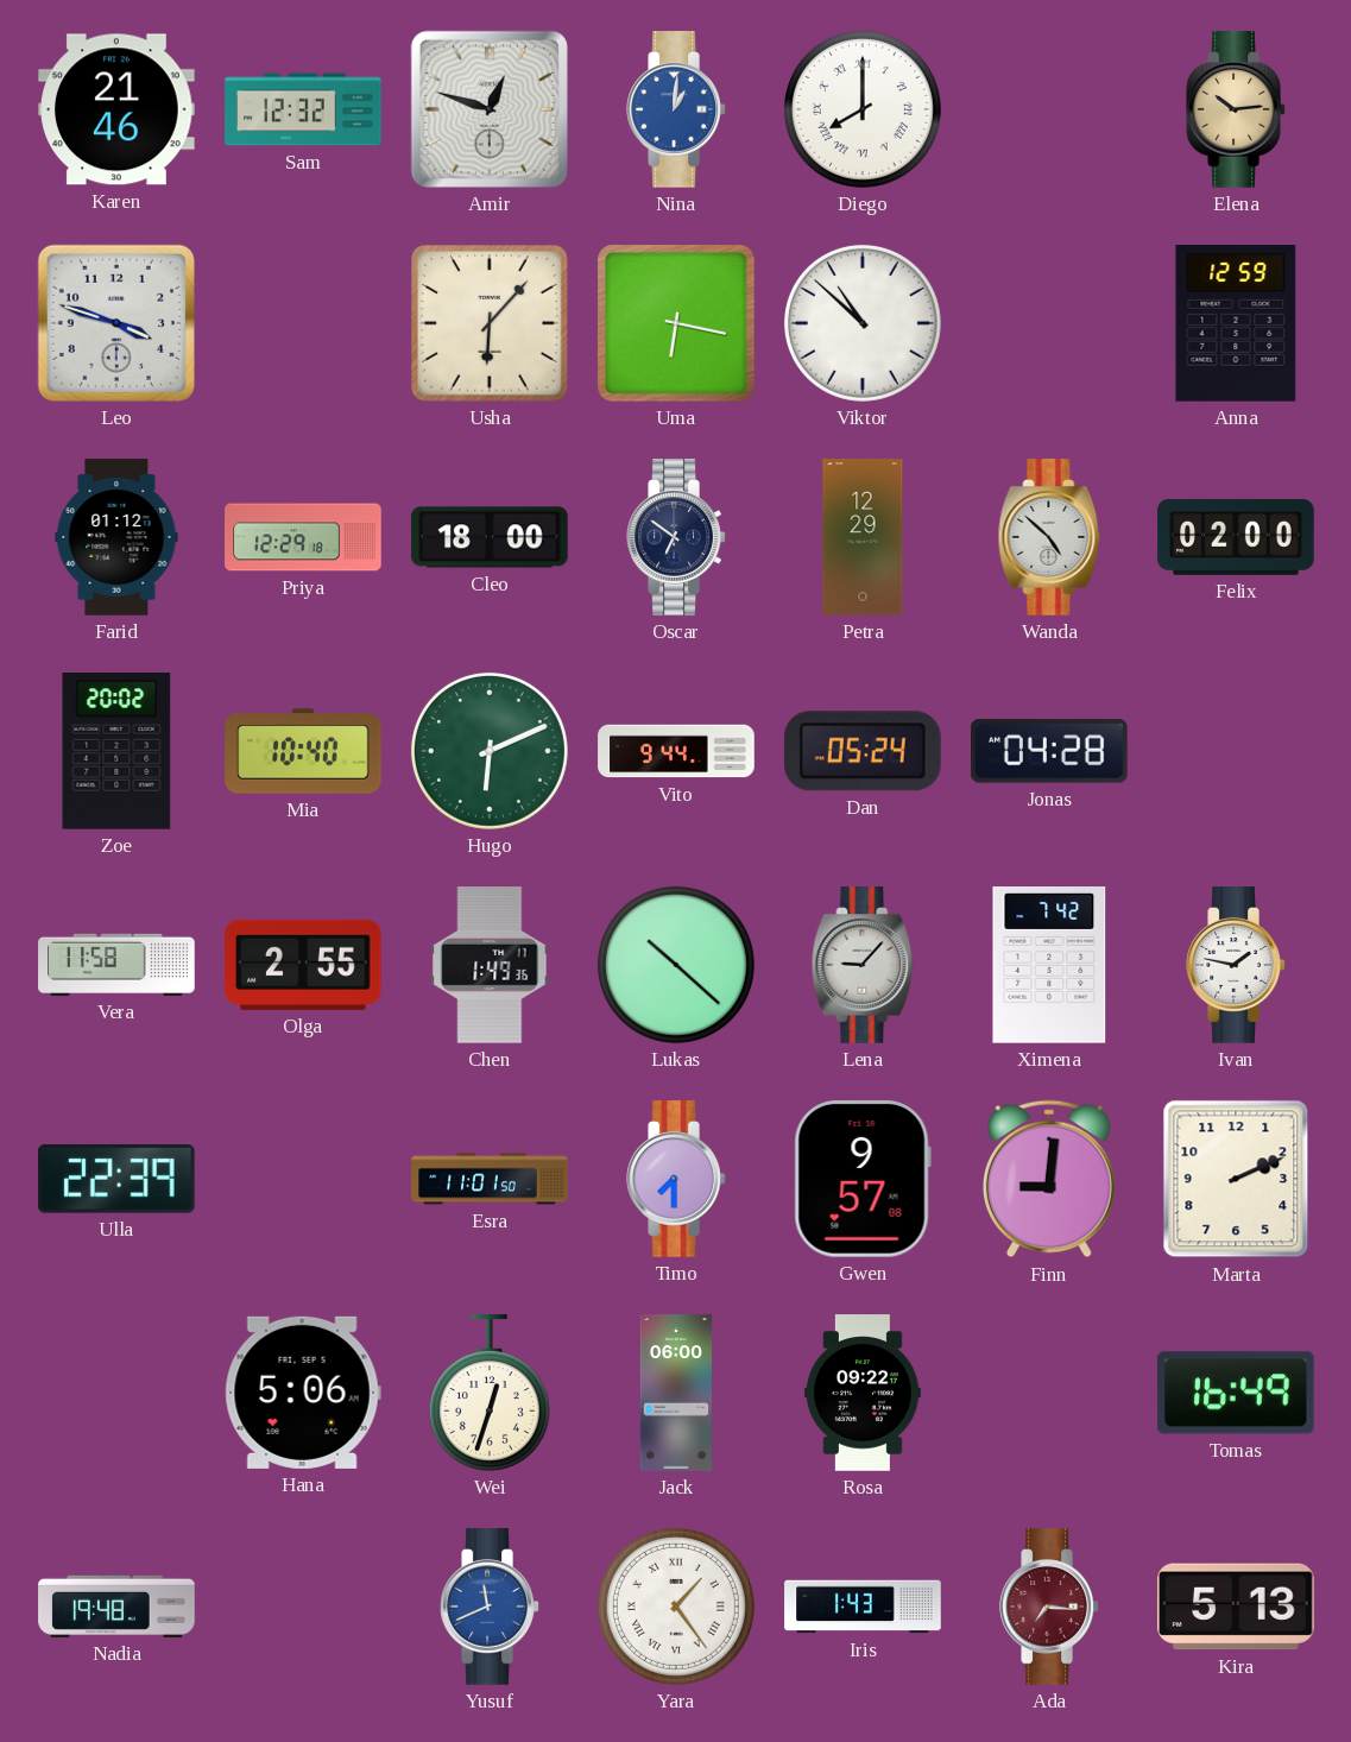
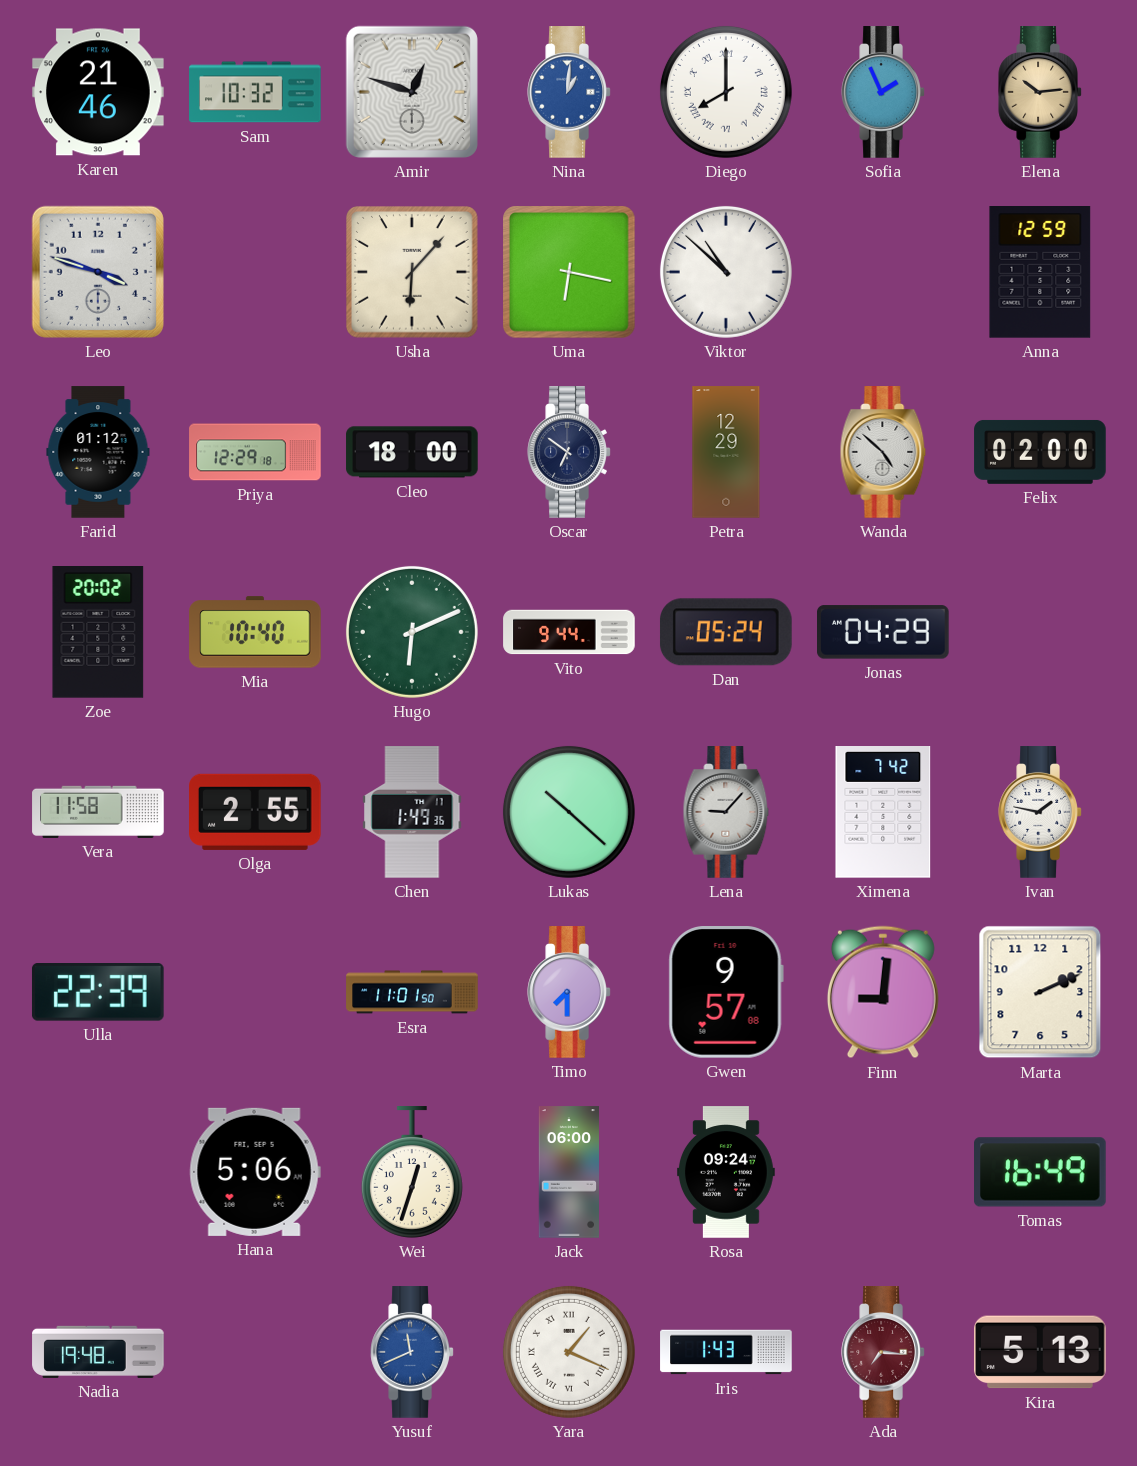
Sam: 12:32 -> 10:32
Sofia: none -> 1:56
Jonas: 04:28 -> 04:29
Rosa: 09:22 -> 09:24
Yara: 1:24 -> 1:19
